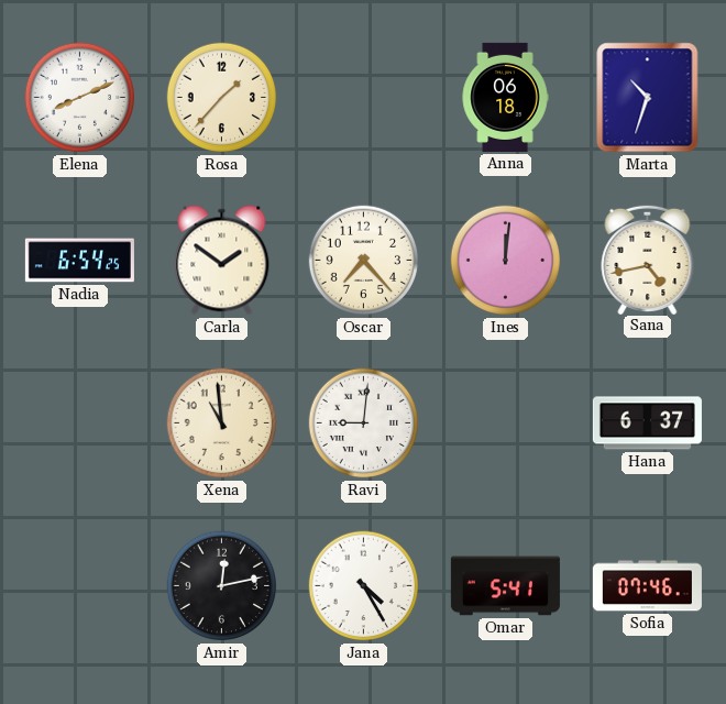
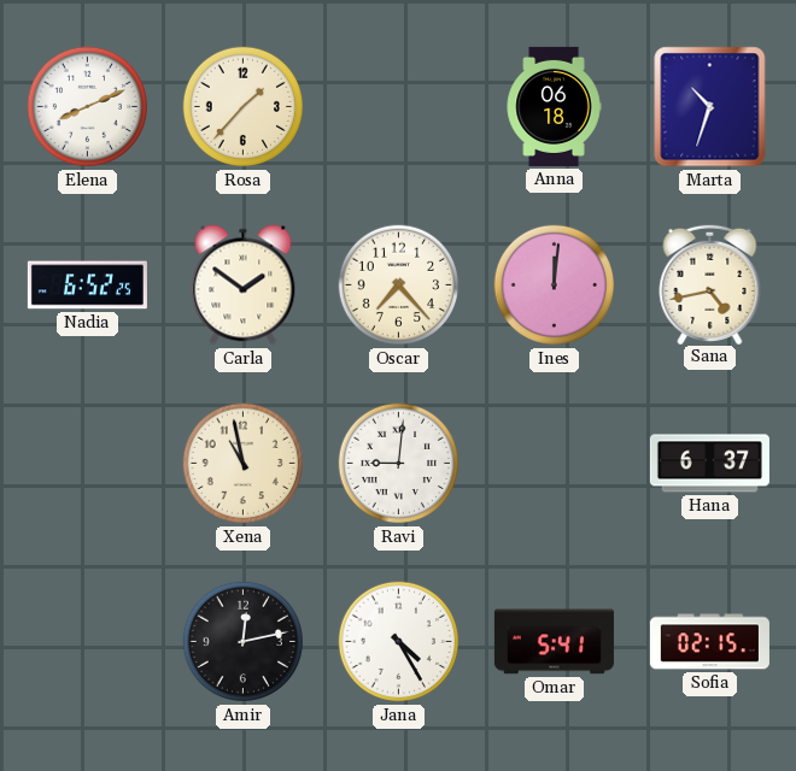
Nadia: 6:54 -> 6:52
Xena: 10:59 -> 10:58
Sofia: 07:46 -> 02:15
